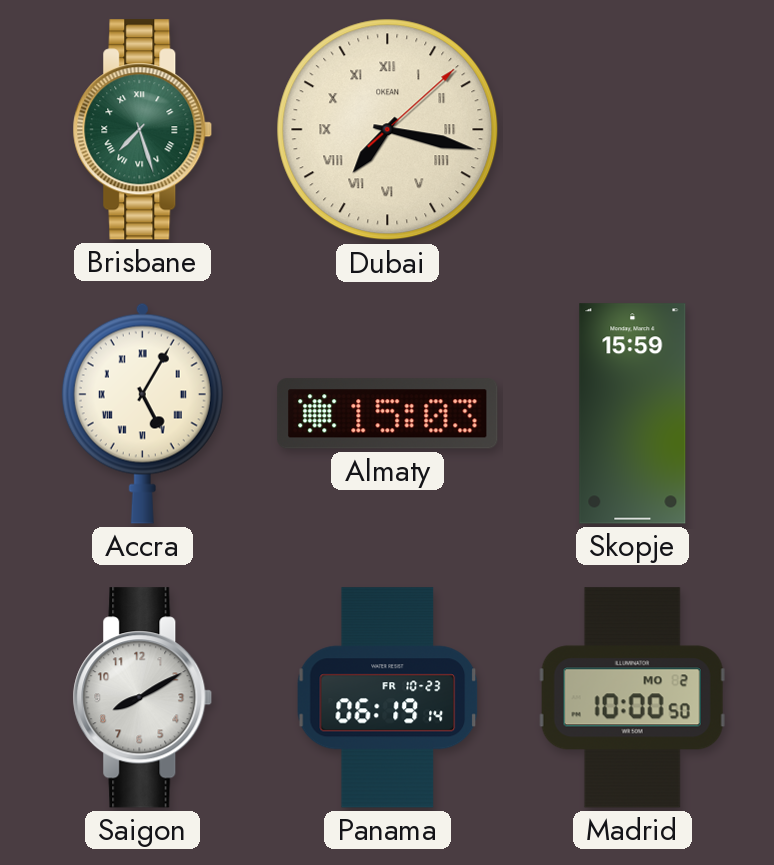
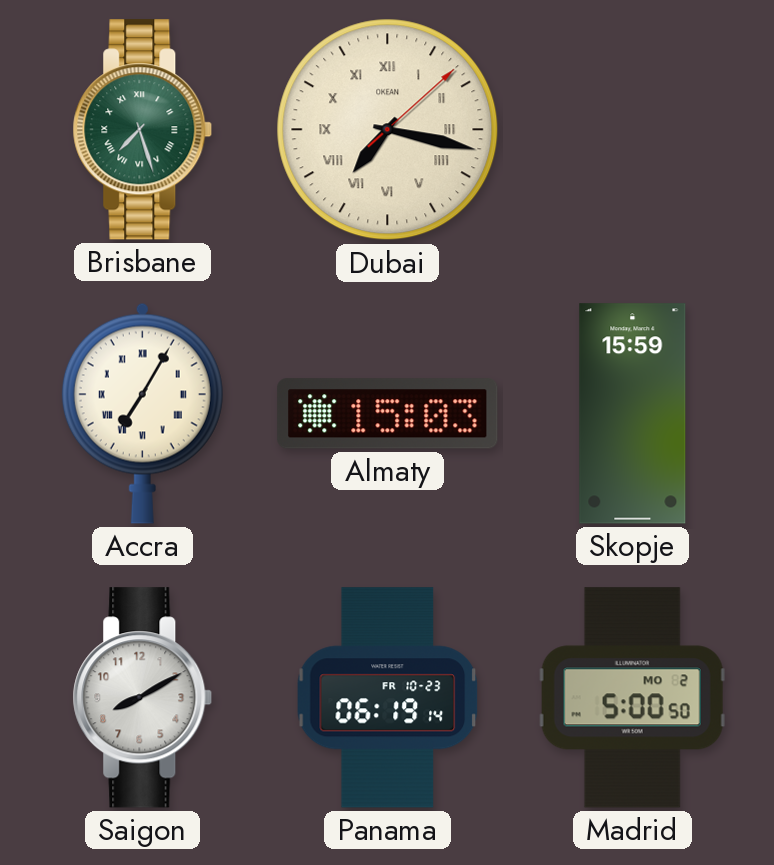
Accra: 5:05 -> 7:05
Madrid: 10:00 -> 5:00
